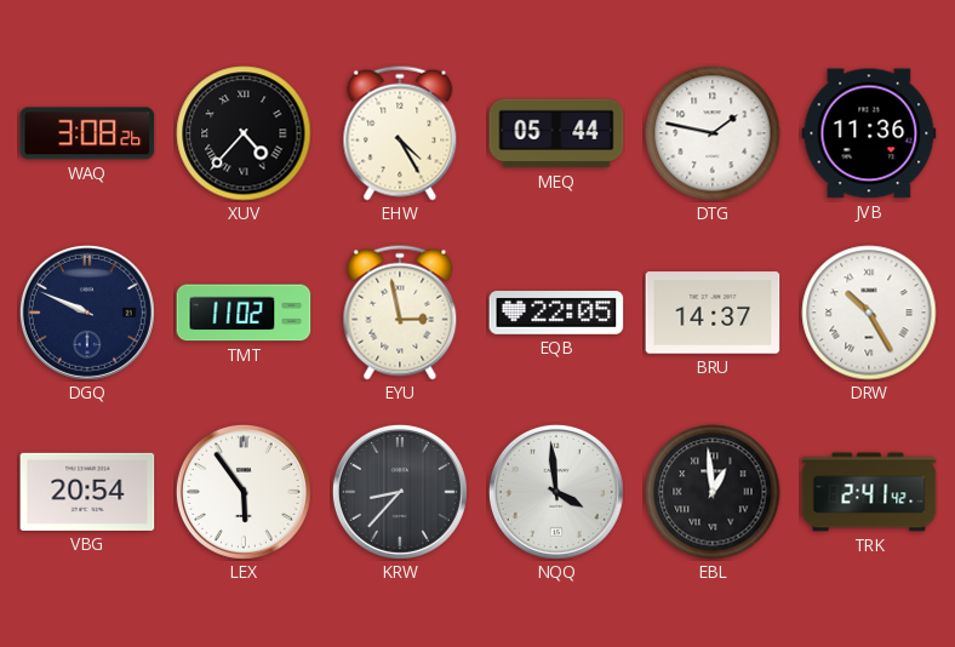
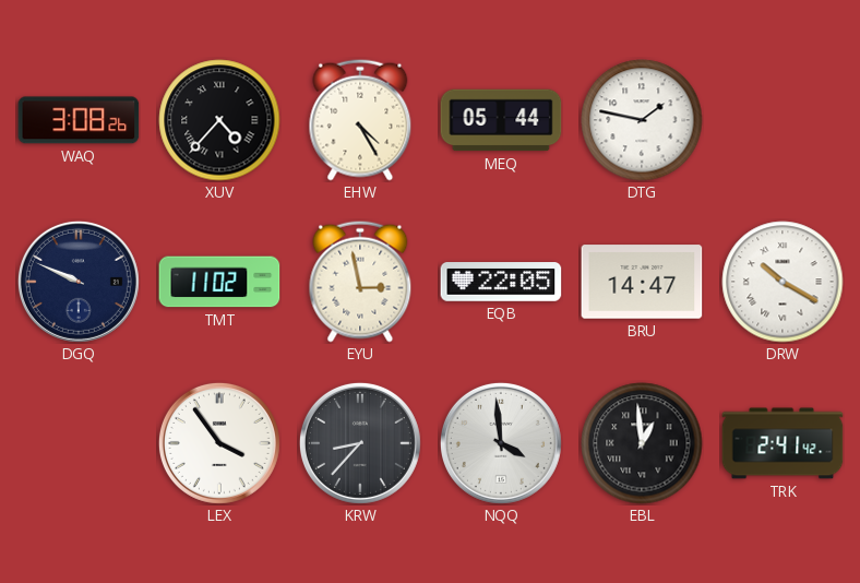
JVB: 11:36 -> none
BRU: 14:37 -> 14:47
DRW: 10:25 -> 10:20
VBG: 20:54 -> none
LEX: 5:54 -> 3:54
